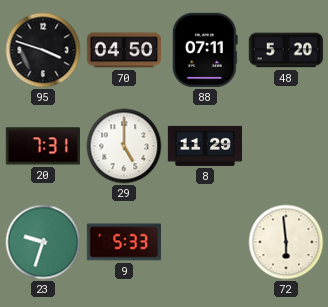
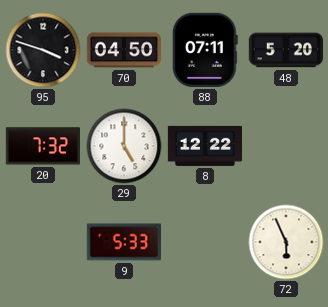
20: 7:31 -> 7:32
8: 11:29 -> 12:22
23: 9:33 -> none
72: 5:59 -> 5:56
